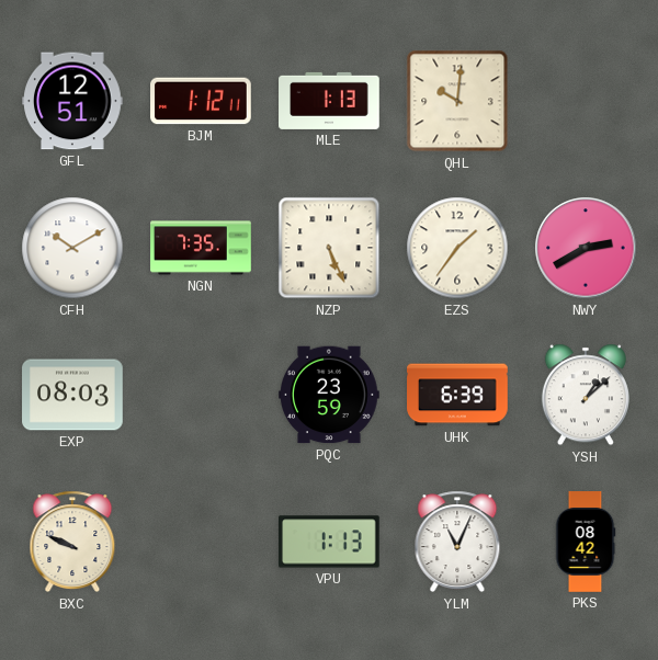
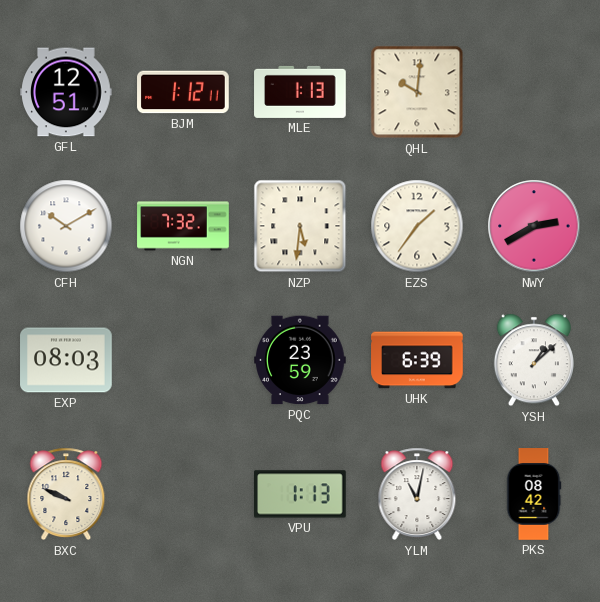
NGN: 7:35 -> 7:32
NZP: 5:26 -> 5:31
YLM: 11:04 -> 11:02
